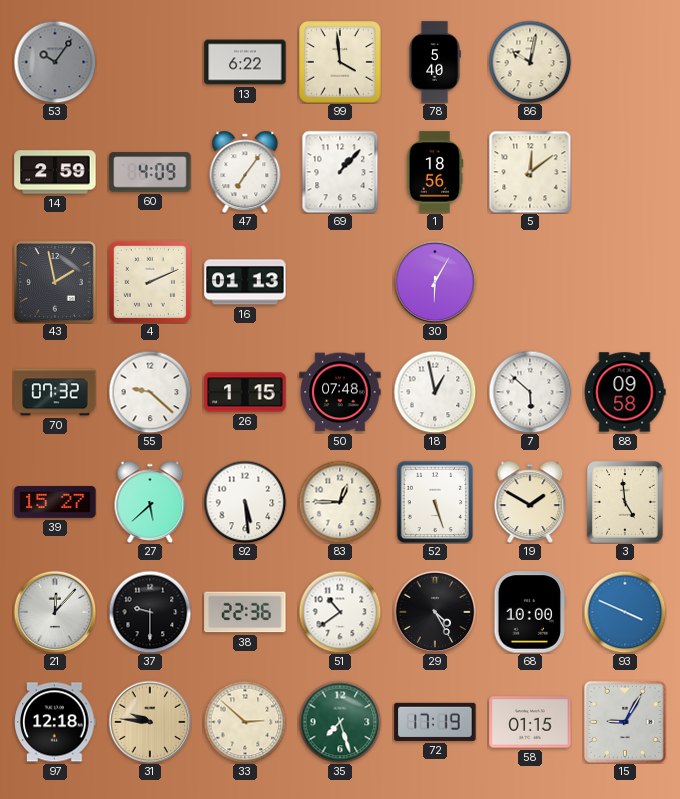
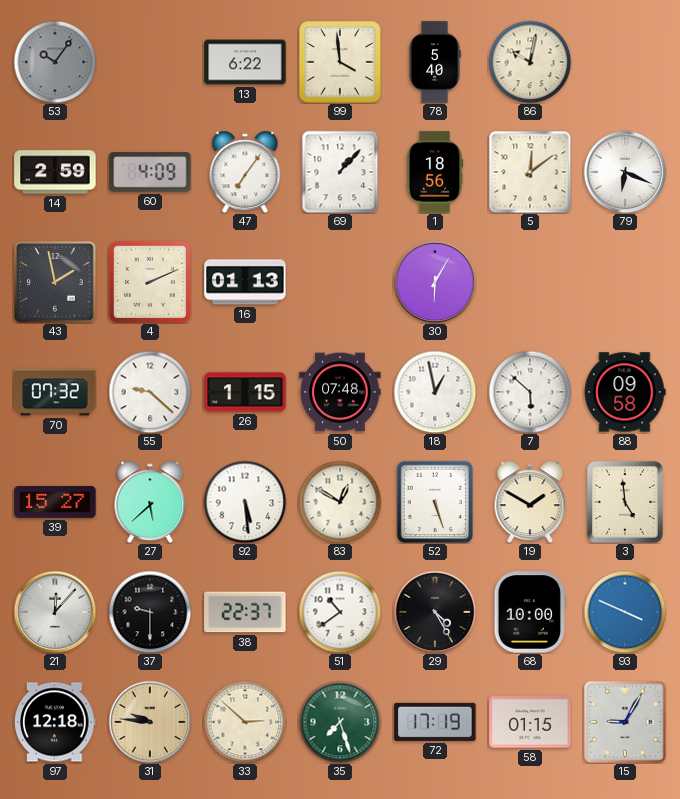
79: none -> 6:19
83: 12:45 -> 12:50
38: 22:36 -> 22:37
